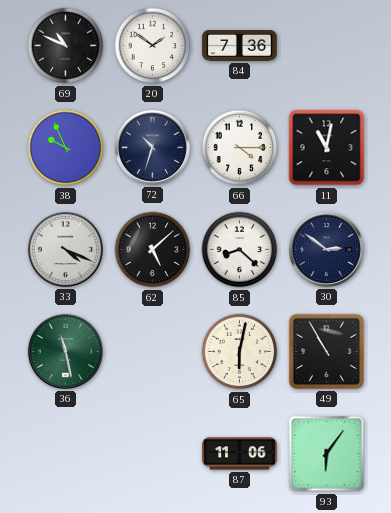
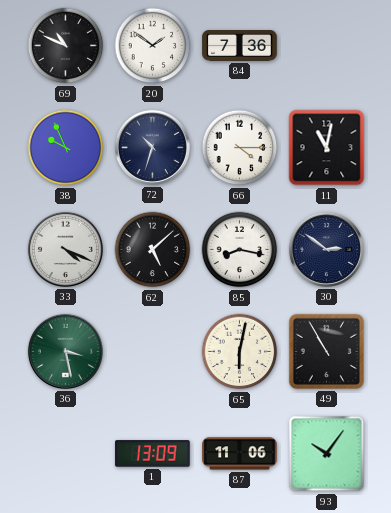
85: 8:22 -> 8:17
36: 11:28 -> 3:28
1: none -> 13:09
93: 6:06 -> 10:06
